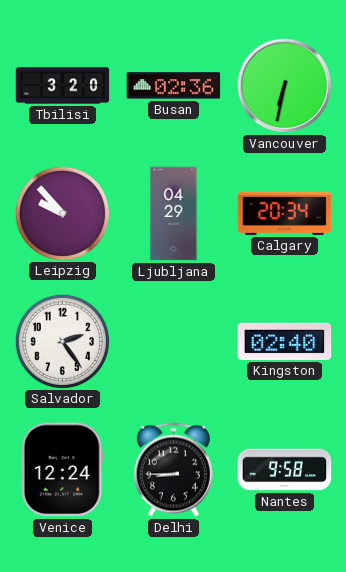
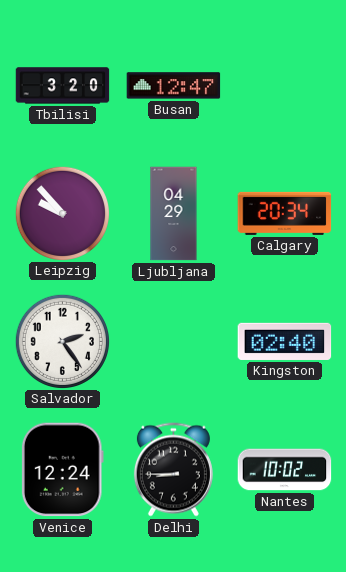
Busan: 02:36 -> 12:47
Vancouver: 6:32 -> none
Nantes: 9:58 -> 10:02
